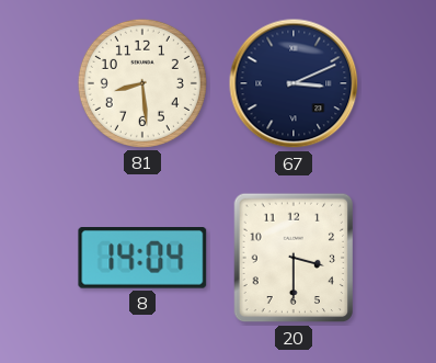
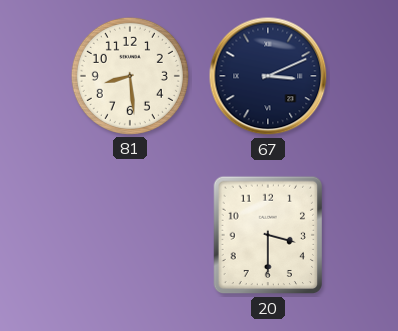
8: 14:04 -> none
